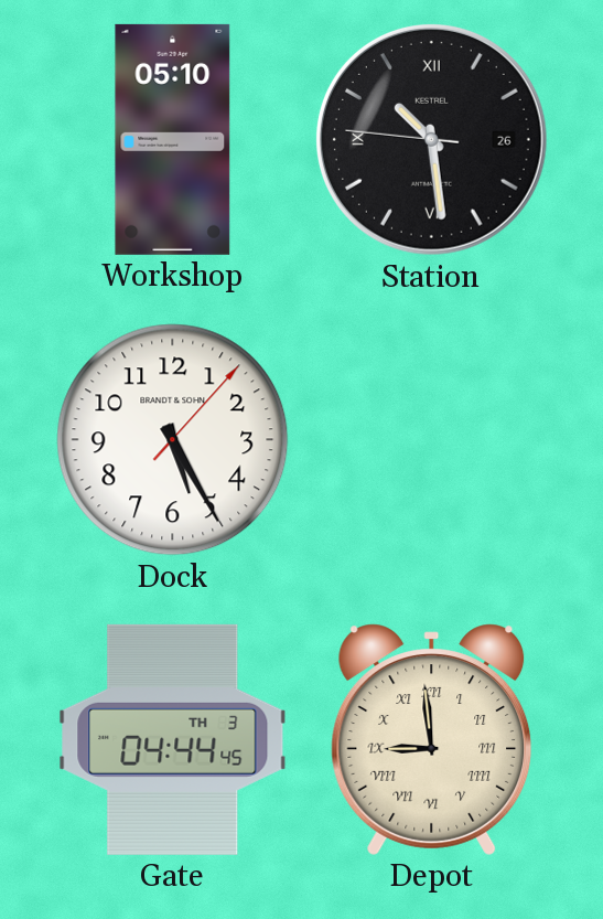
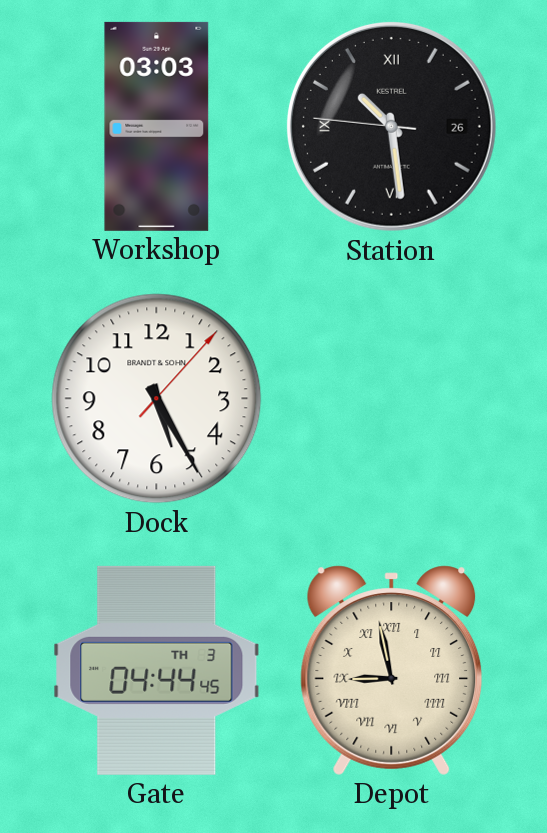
Workshop: 05:10 -> 03:03
Depot: 8:59 -> 8:58
